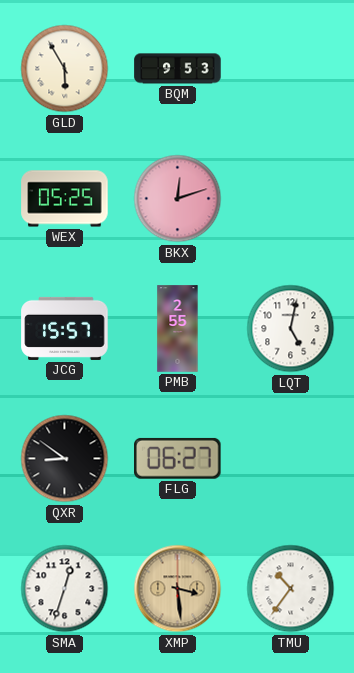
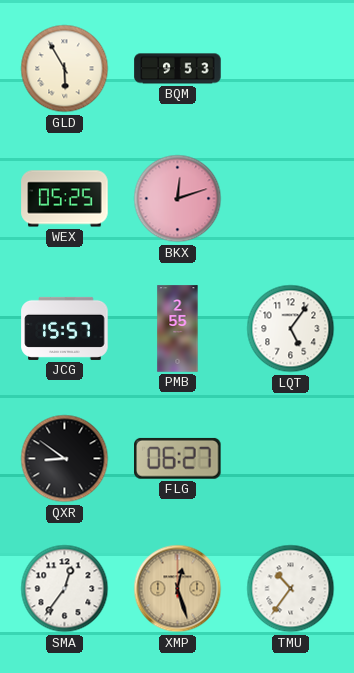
LQT: 5:02 -> 5:06
SMA: 12:33 -> 12:36
XMP: 3:29 -> 12:27
